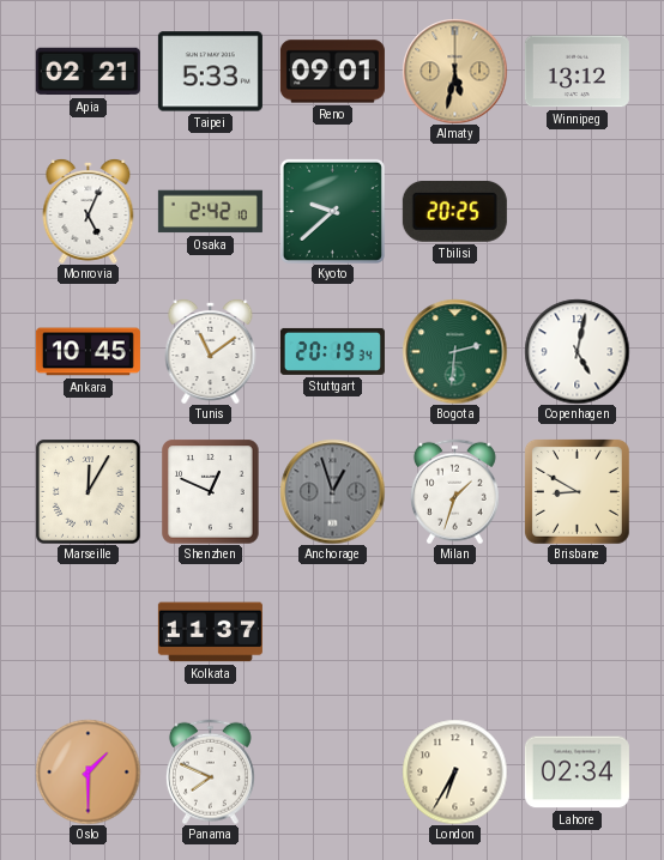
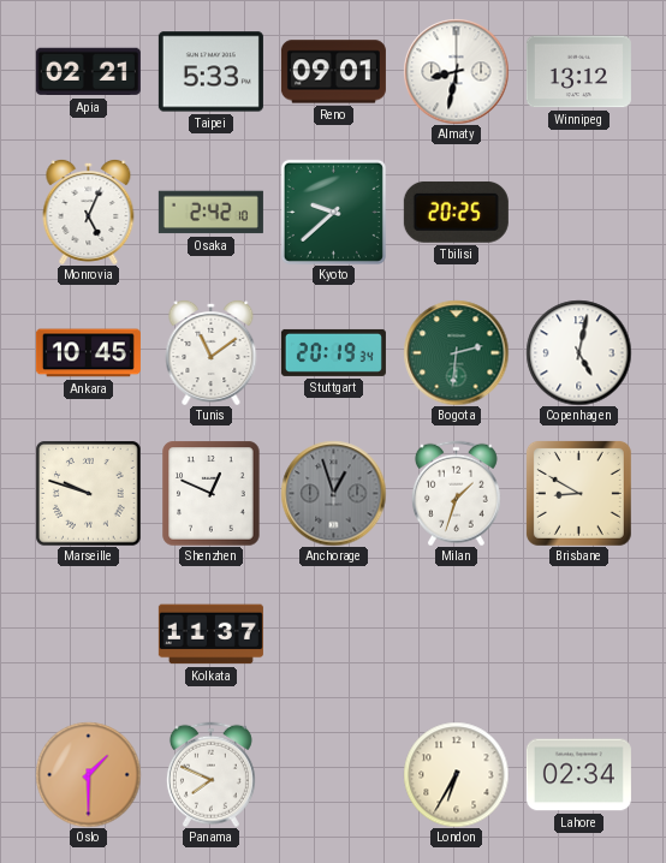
Almaty: 5:32 -> 8:32
Almaty dial: champagne -> white
Marseille: 12:05 -> 9:48
